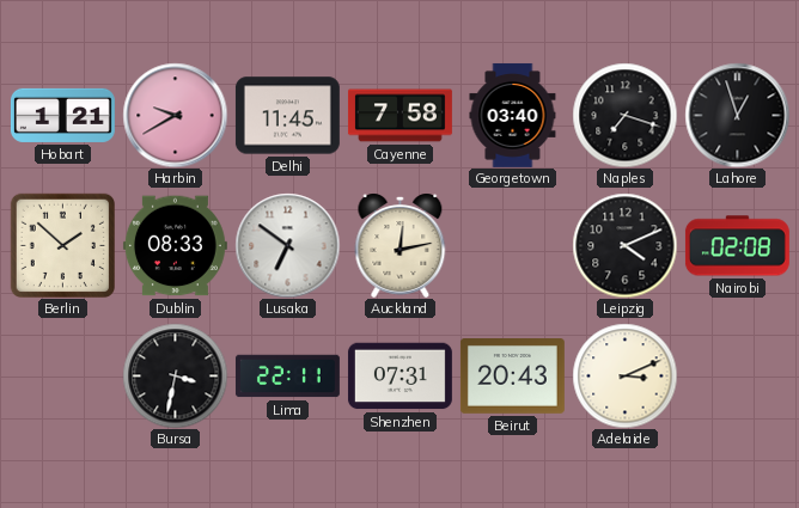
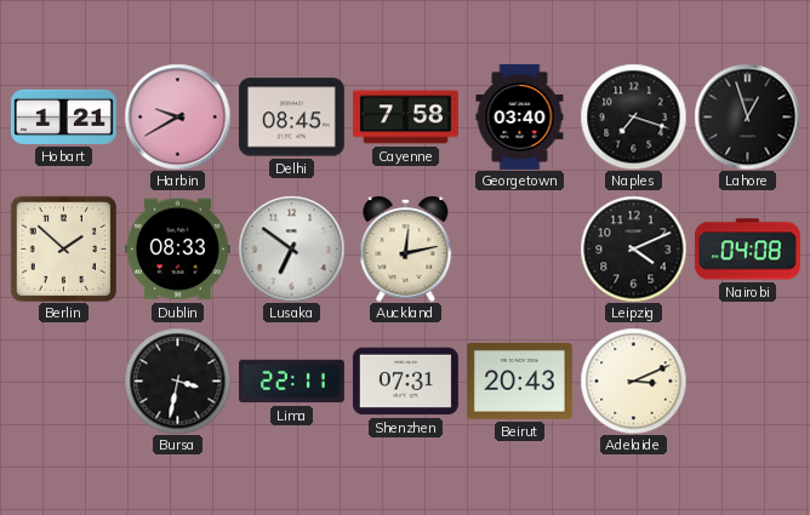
Delhi: 11:45 -> 08:45
Nairobi: 02:08 -> 04:08
